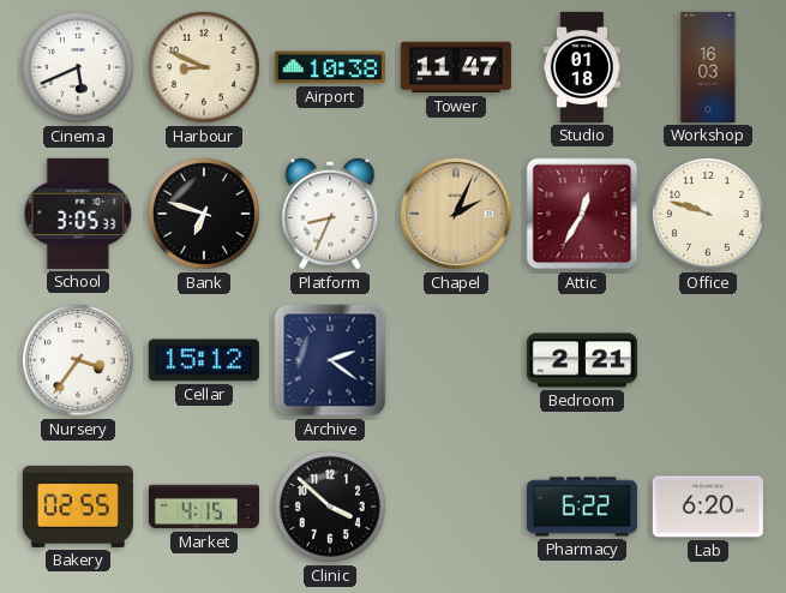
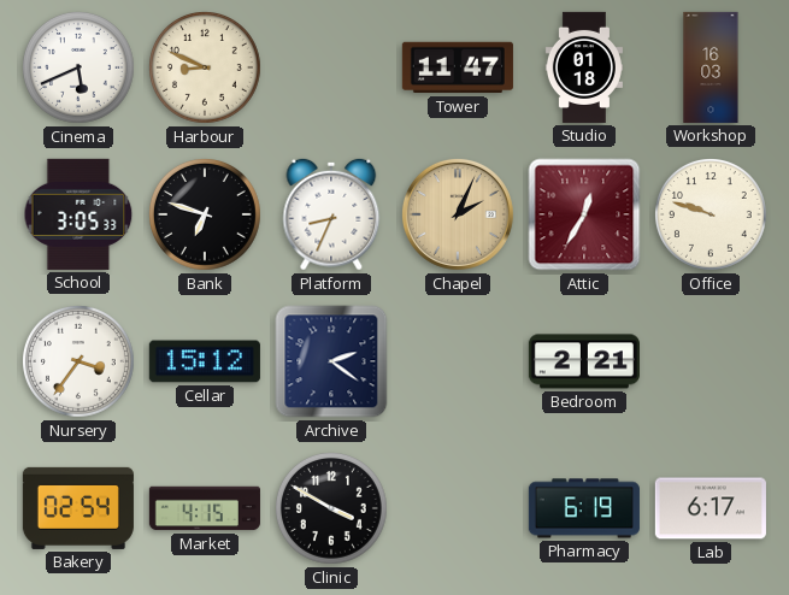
Airport: 10:38 -> none
Bakery: 02:55 -> 02:54
Clinic: 3:52 -> 3:50
Pharmacy: 6:22 -> 6:19
Lab: 6:20 -> 6:17
